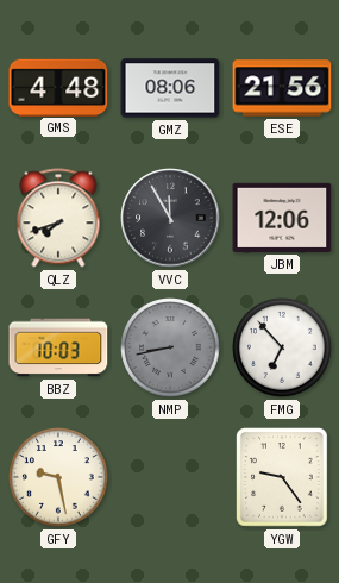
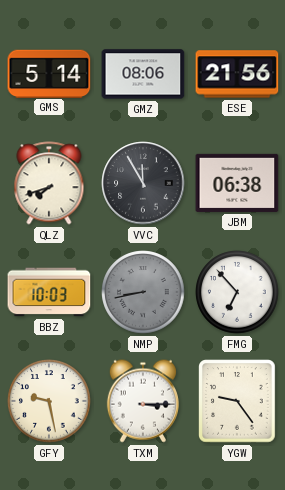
GMS: 4:48 -> 5:14
JBM: 12:06 -> 06:38
TXM: none -> 3:15
